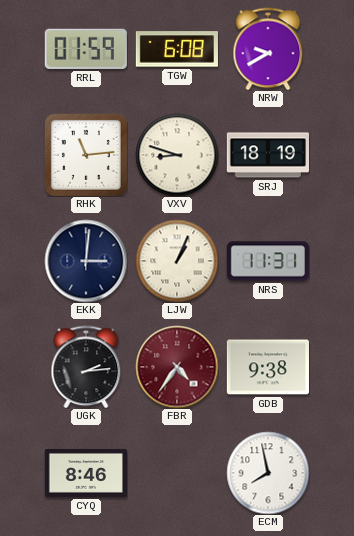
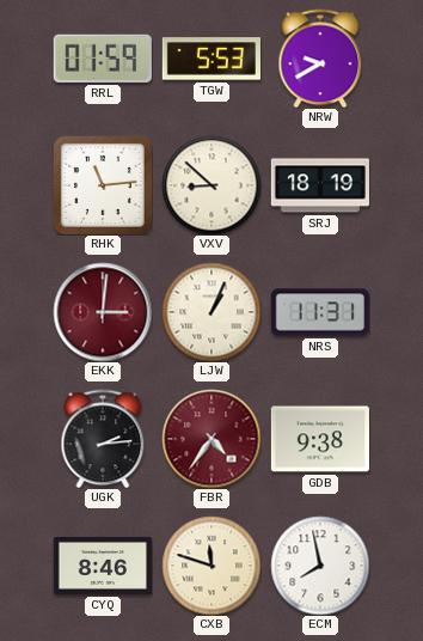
TGW: 6:08 -> 5:53
VXV: 8:48 -> 8:52
EKK dial: navy -> burgundy
CXB: none -> 11:48
